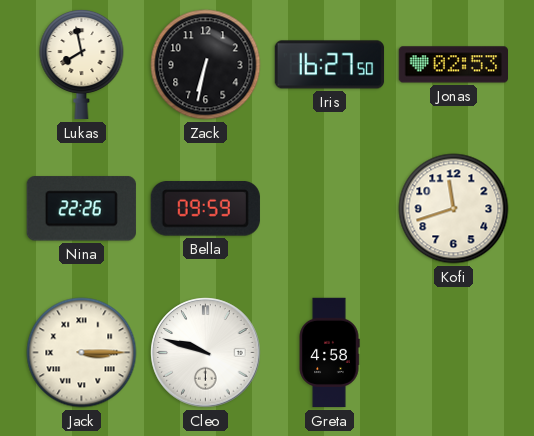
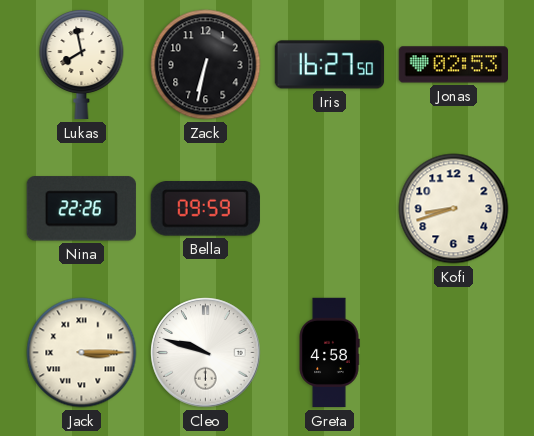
Kofi: 11:42 -> 8:42
